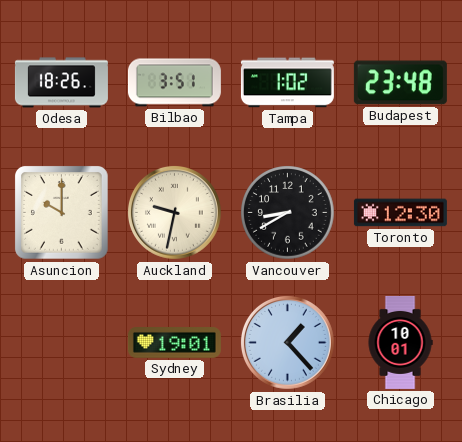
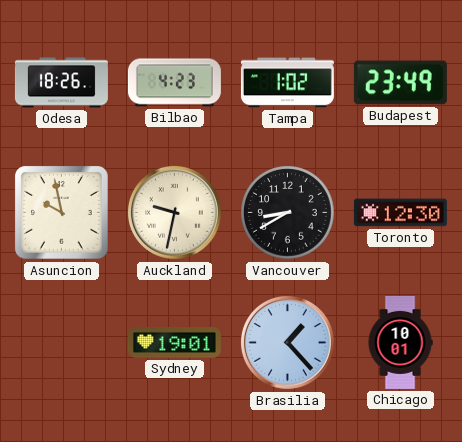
Bilbao: 3:51 -> 4:23
Budapest: 23:48 -> 23:49
Asuncion: 10:00 -> 9:58
